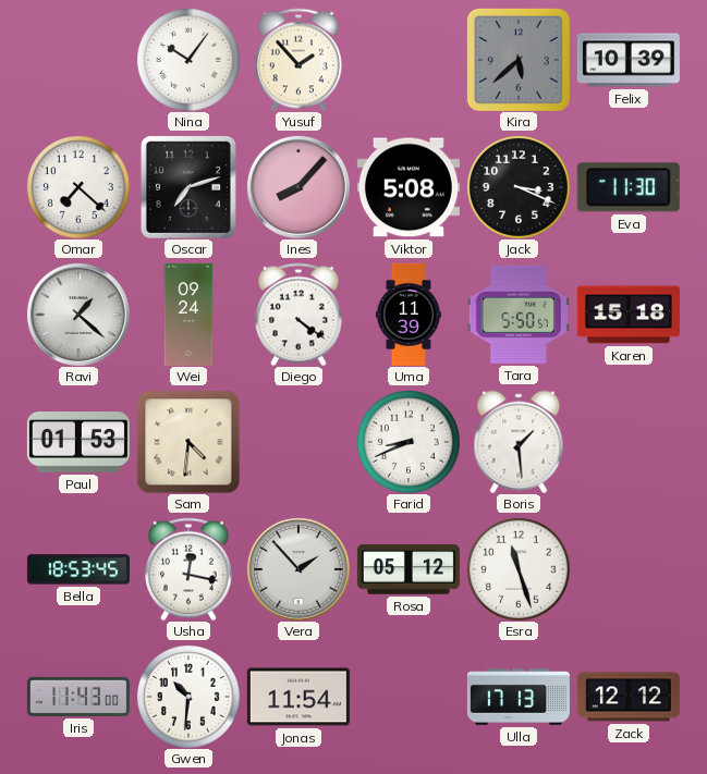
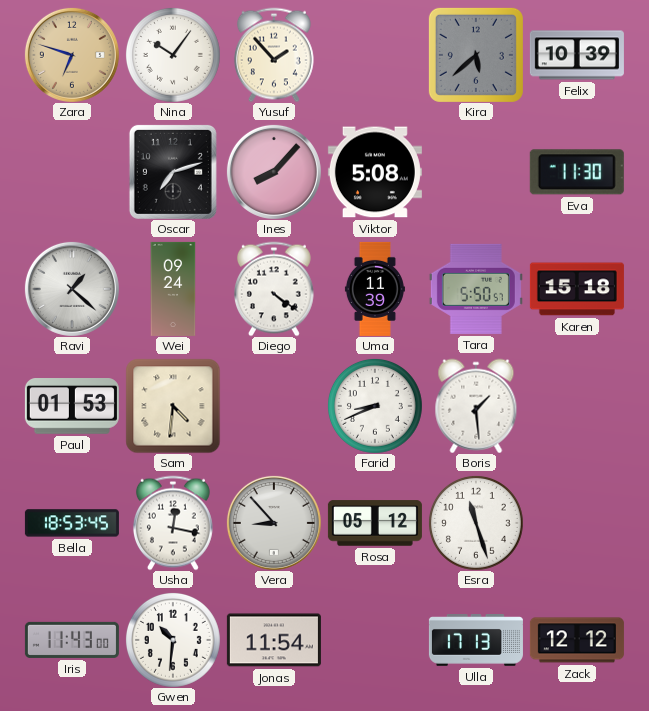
Zara: none -> 6:48
Omar: 7:22 -> none
Jack: 3:19 -> none
Vera: 1:53 -> 8:53
